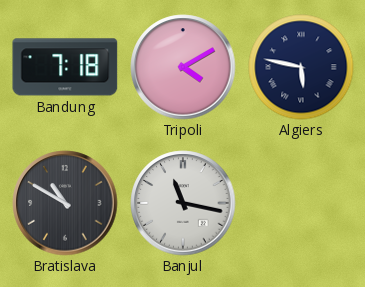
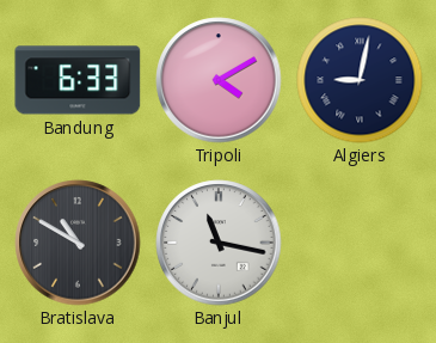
Bandung: 7:18 -> 6:33
Algiers: 5:47 -> 9:02
